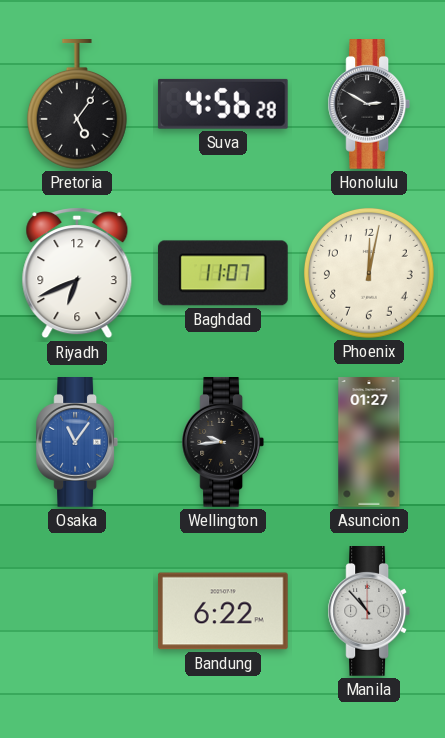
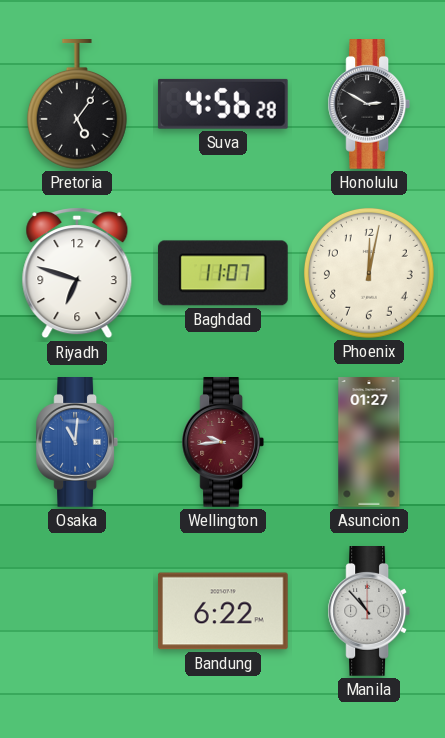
Riyadh: 6:41 -> 6:48
Osaka: 11:06 -> 11:01
Wellington dial: black -> burgundy
